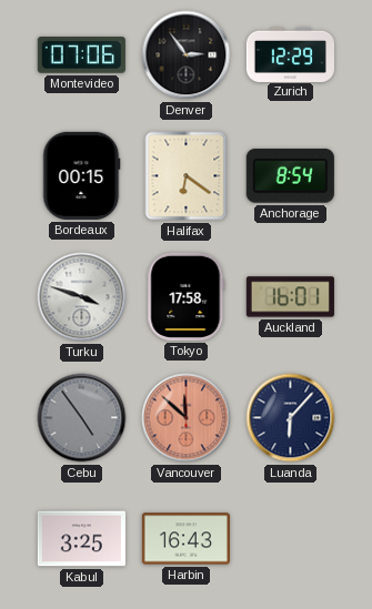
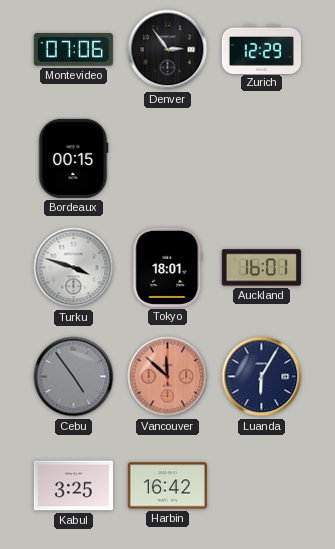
Halifax: 6:21 -> none
Anchorage: 8:54 -> none
Tokyo: 17:58 -> 18:01
Luanda: 6:07 -> 6:05
Harbin: 16:43 -> 16:42
